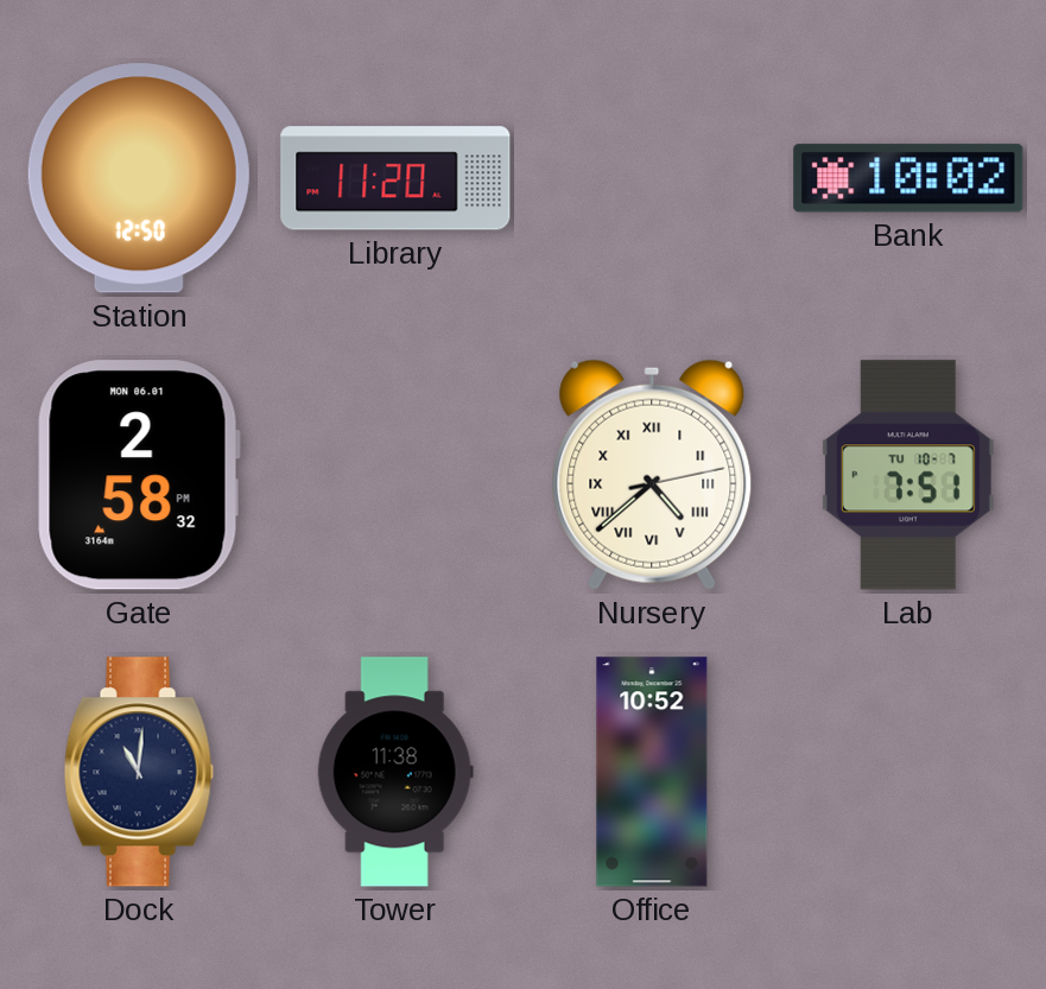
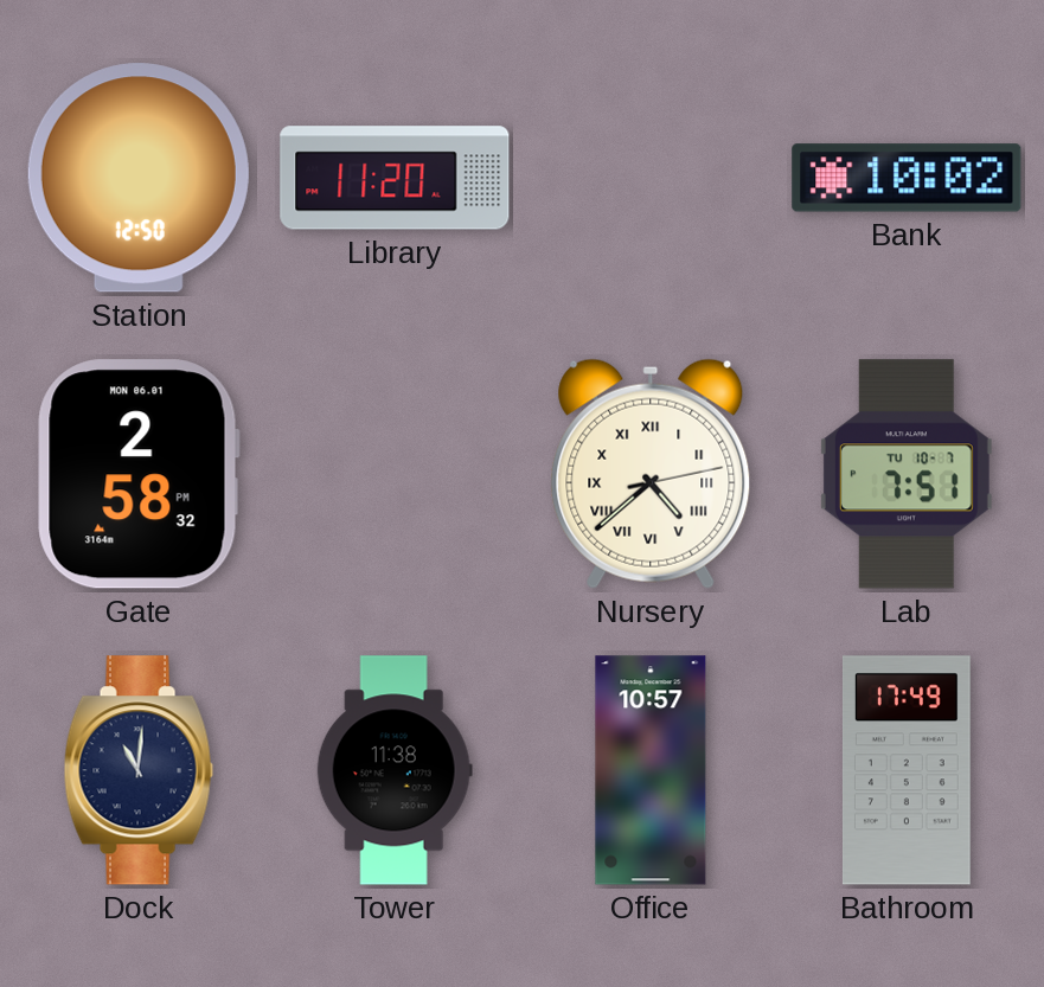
Office: 10:52 -> 10:57
Bathroom: none -> 17:49
